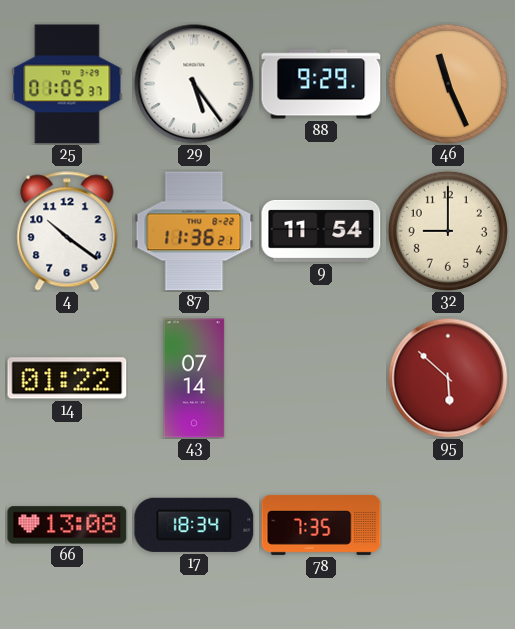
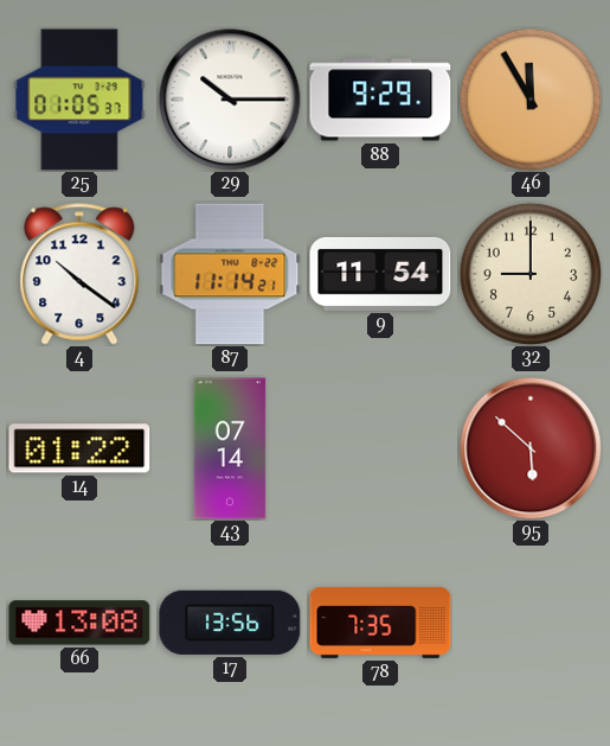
29: 5:24 -> 10:15
46: 11:26 -> 11:55
87: 11:36 -> 11:14
17: 18:34 -> 13:56
